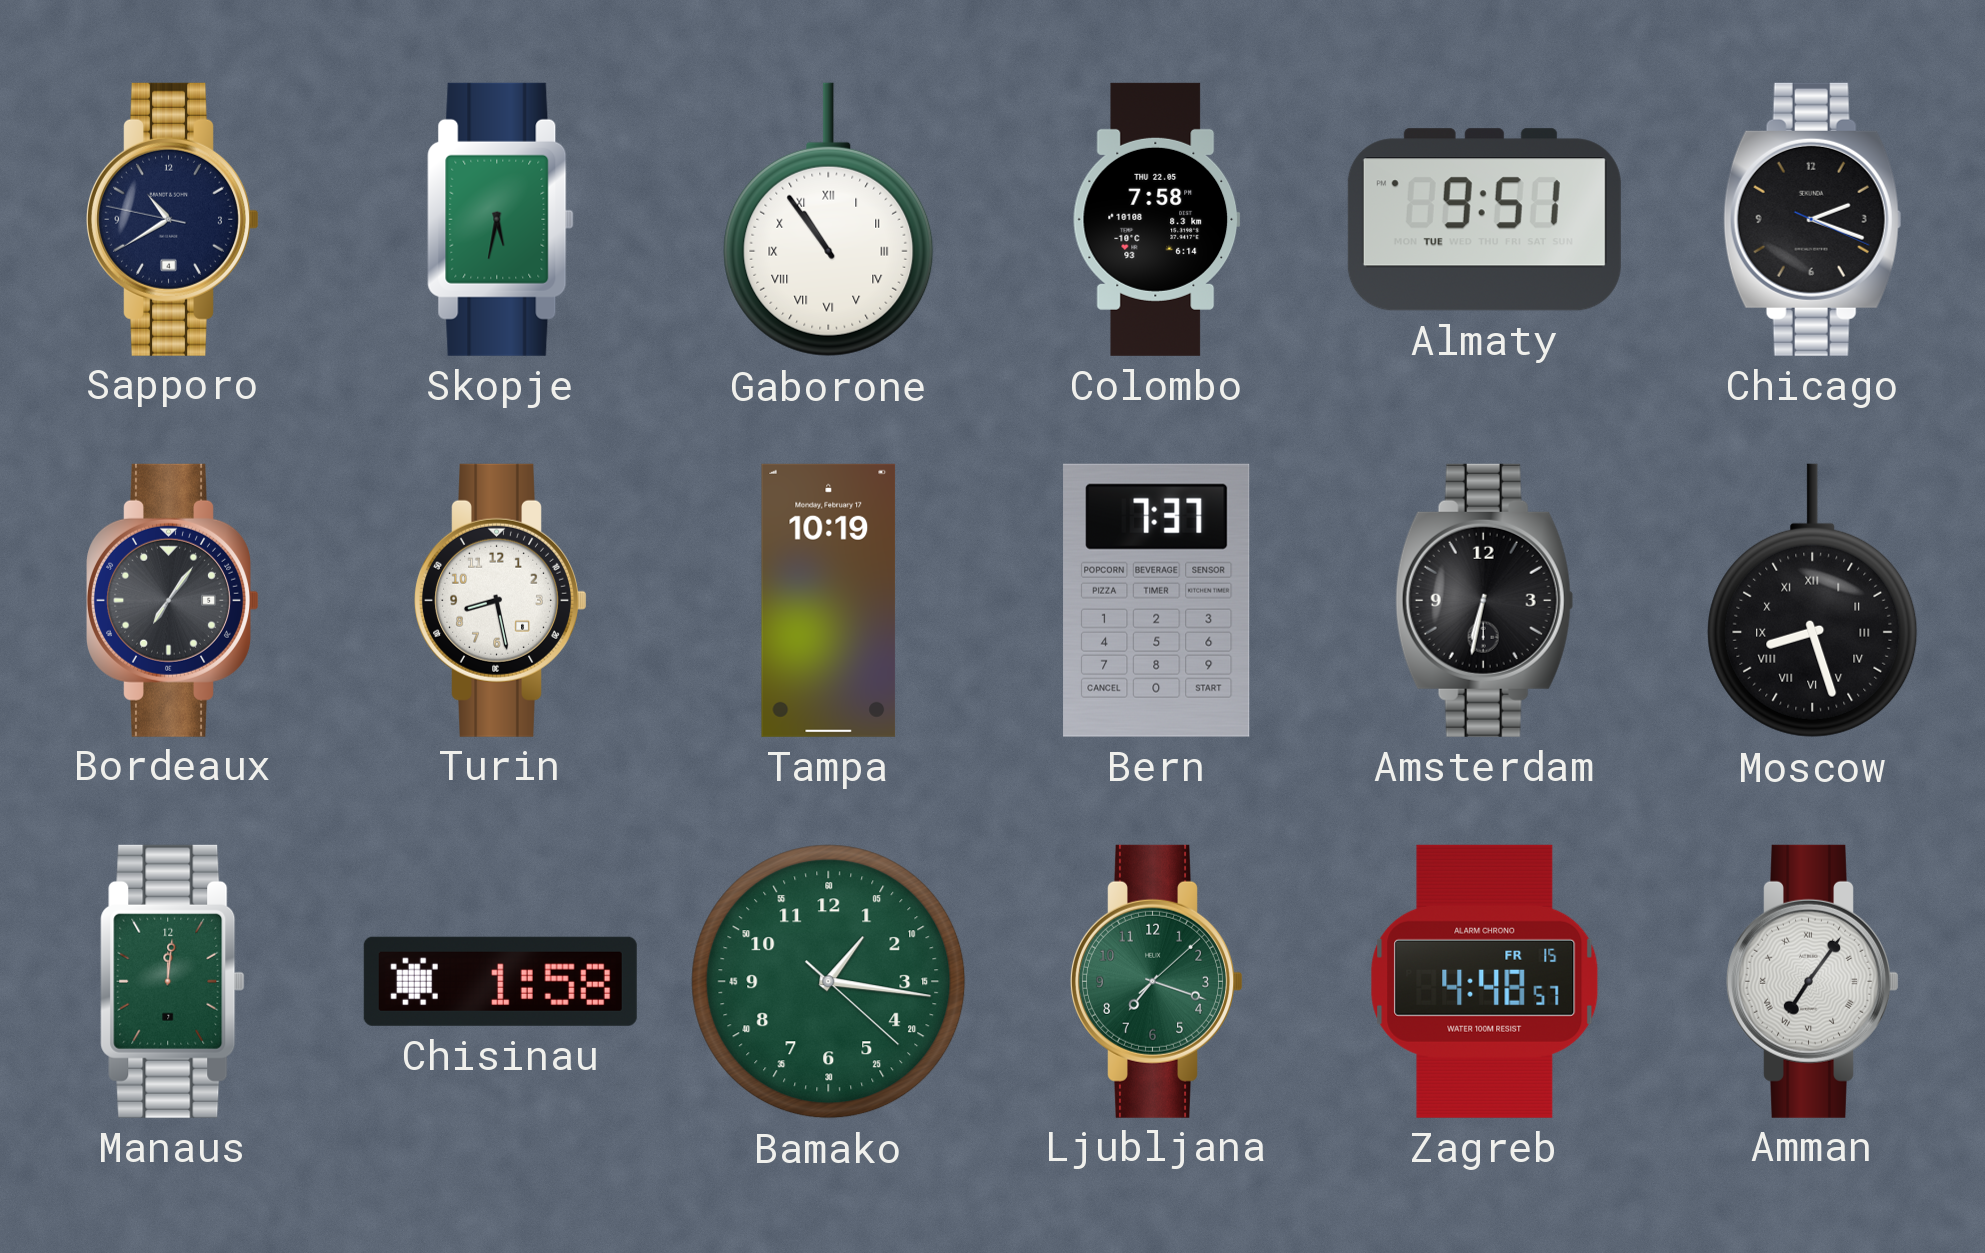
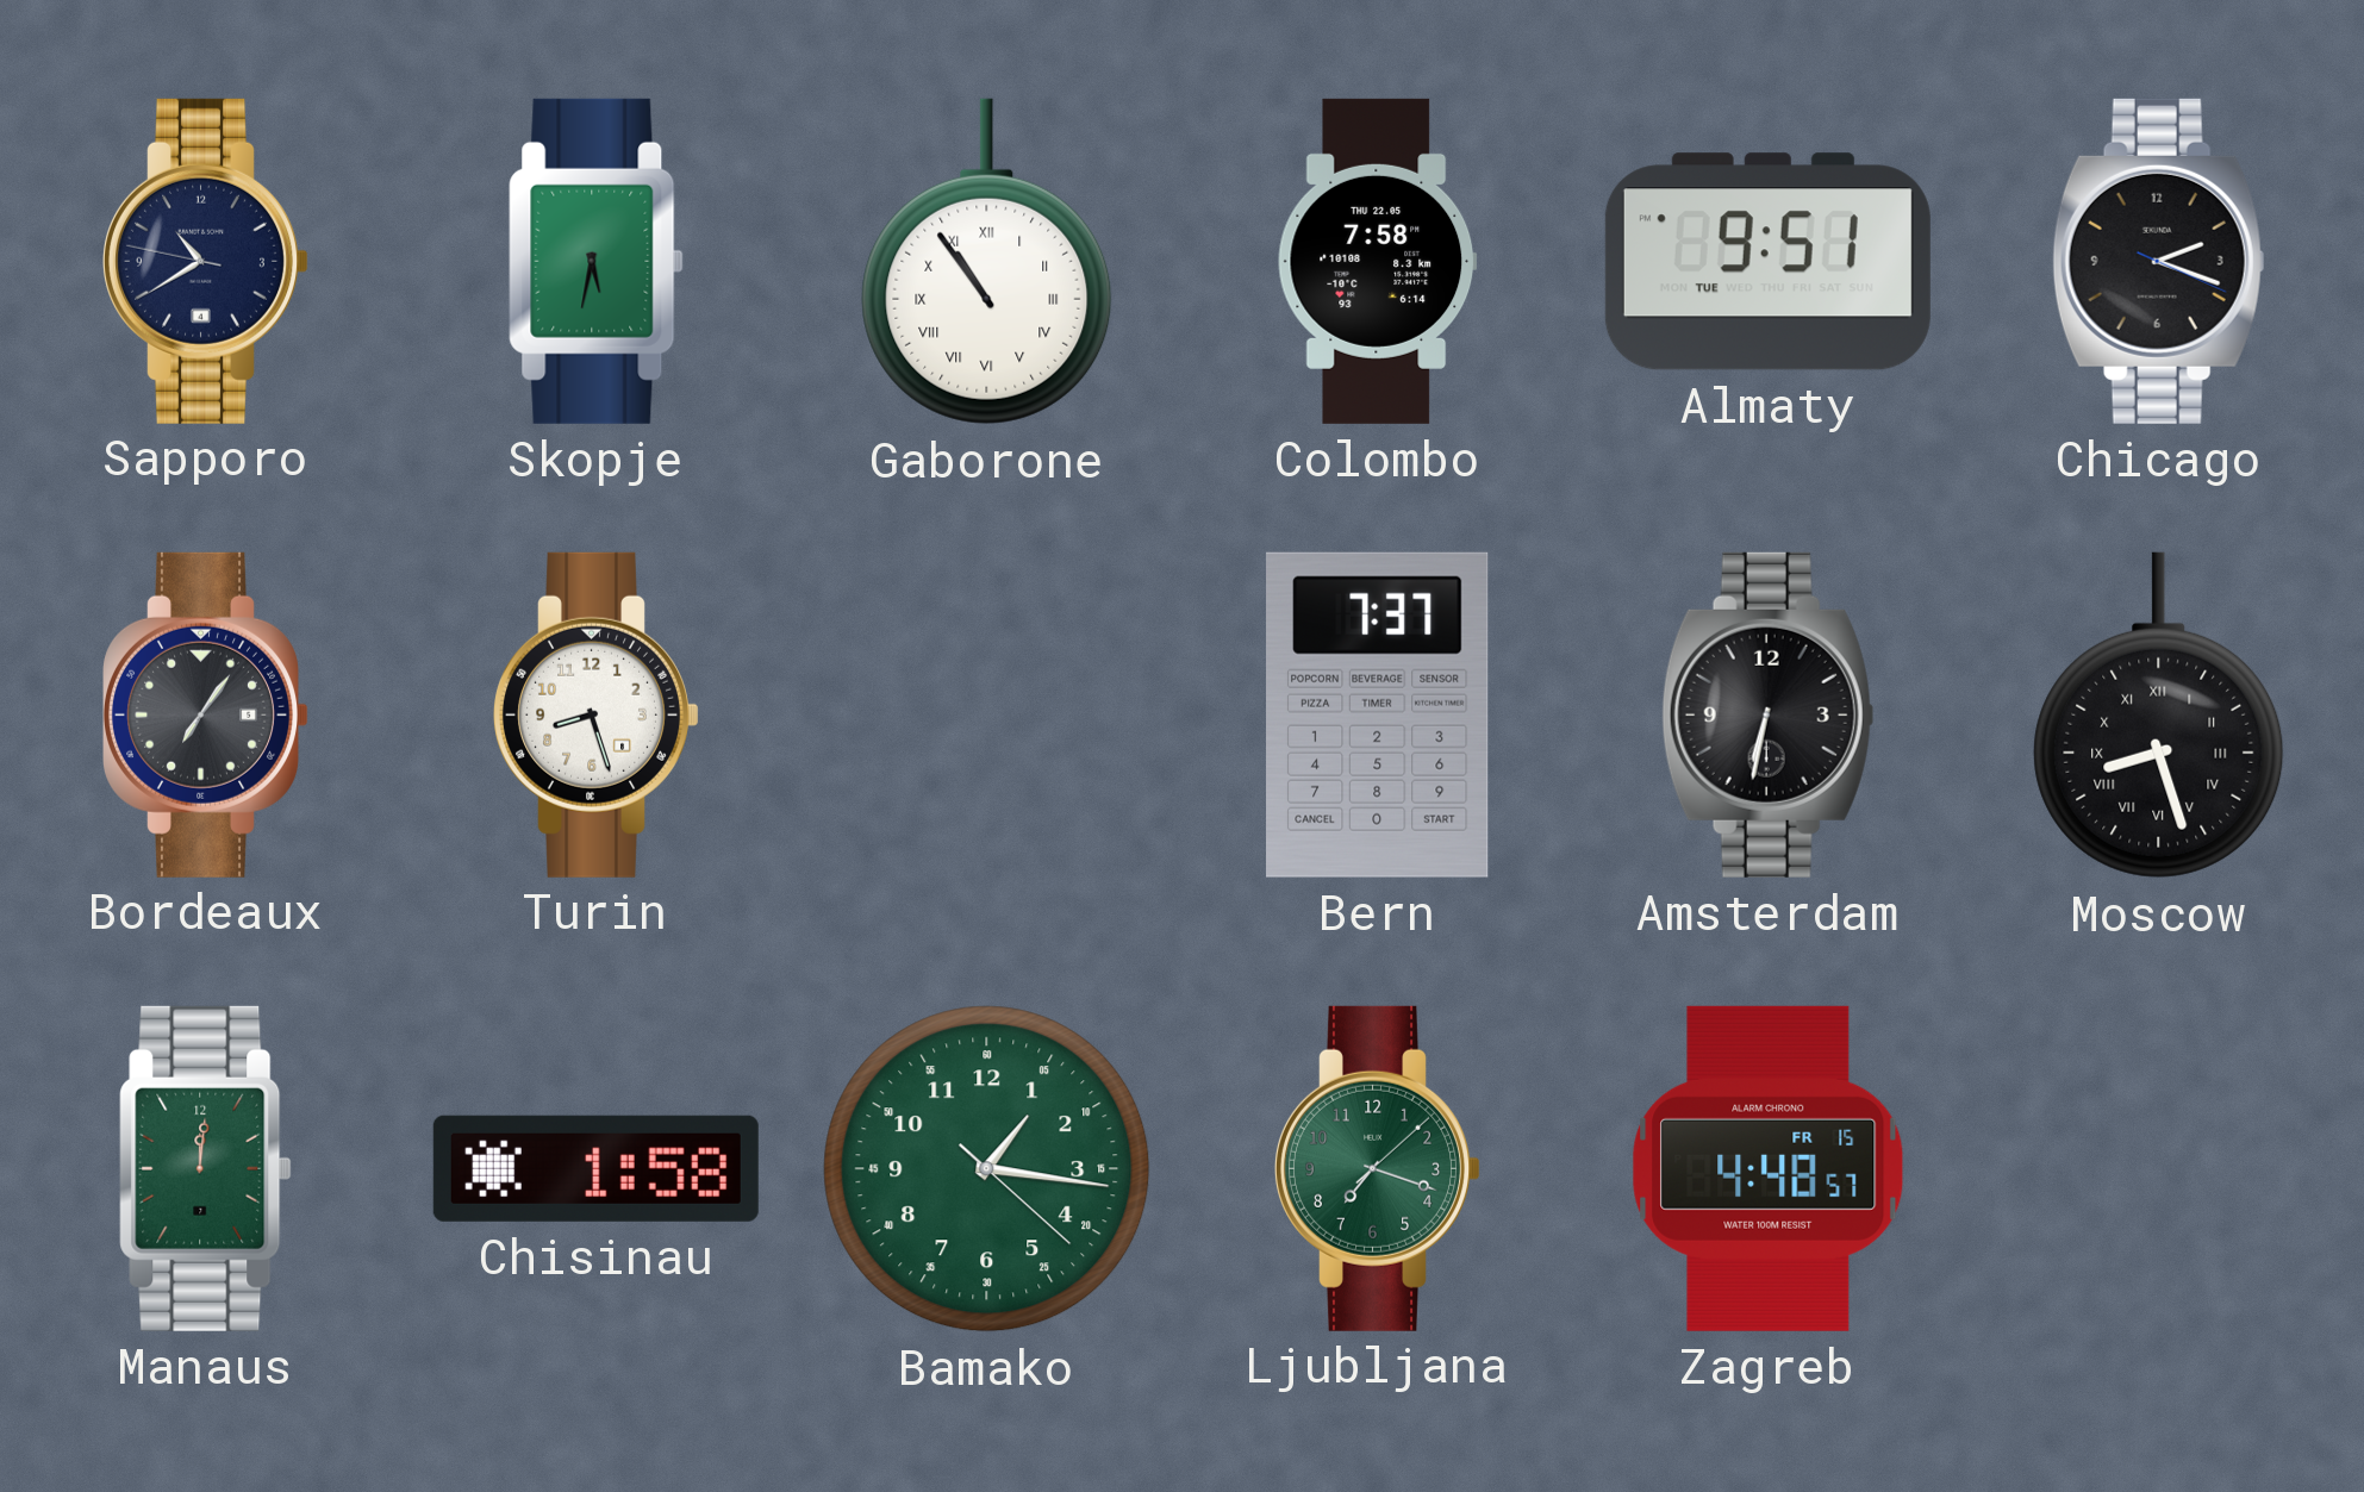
Turin: 8:28 -> 8:27
Tampa: 10:19 -> none
Amman: 7:06 -> none
